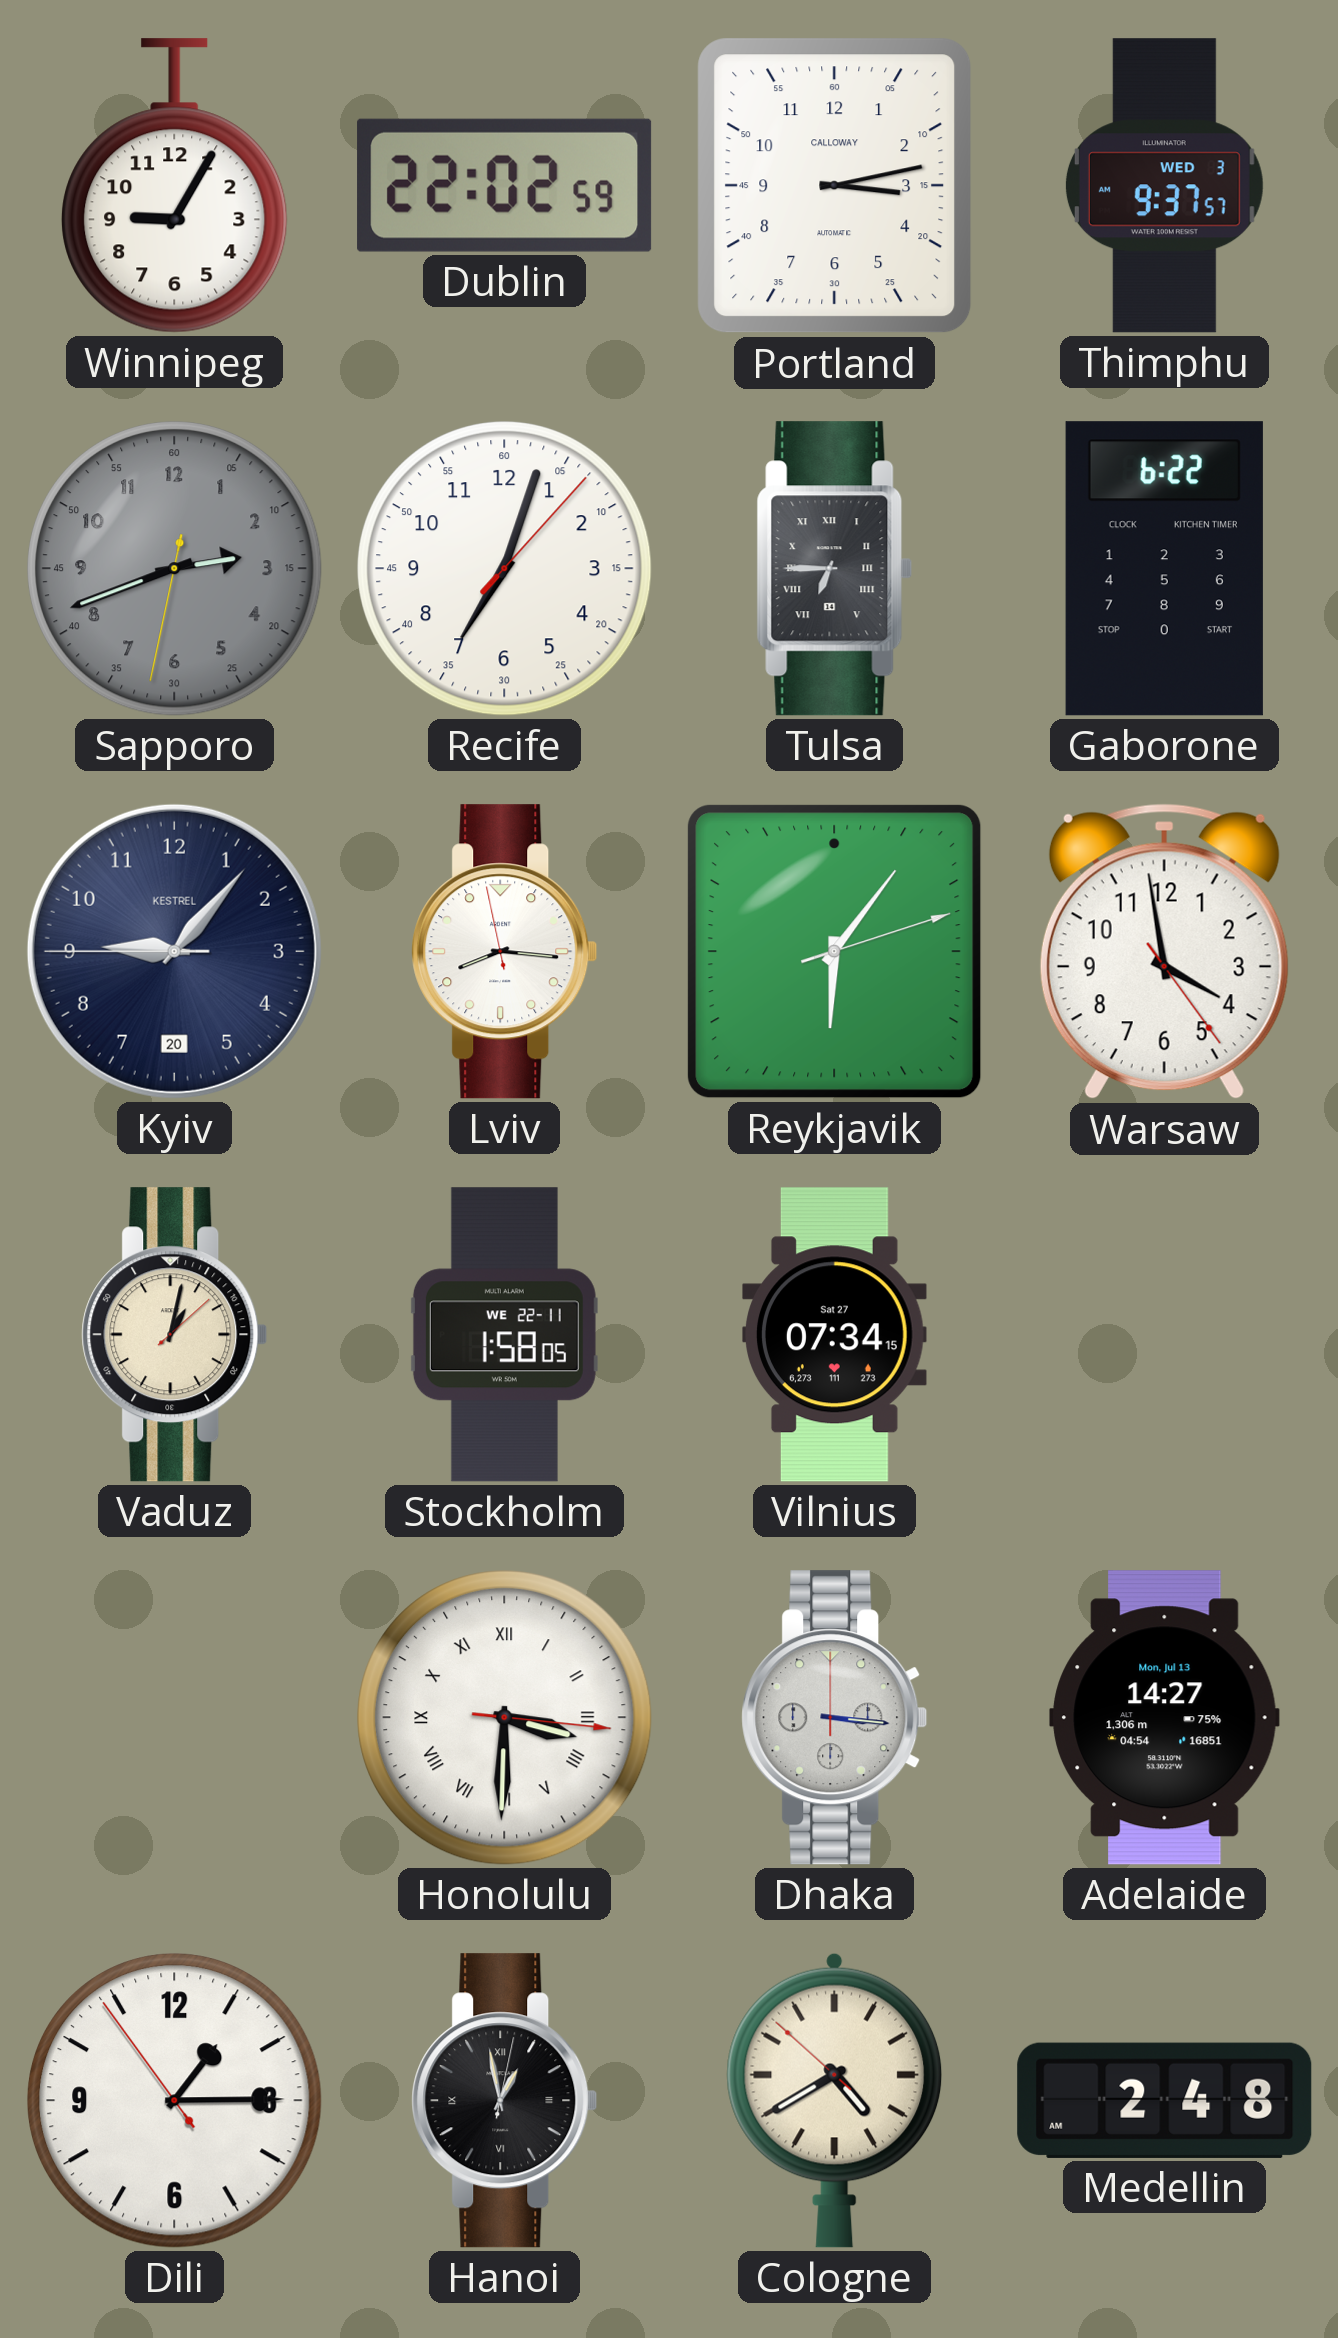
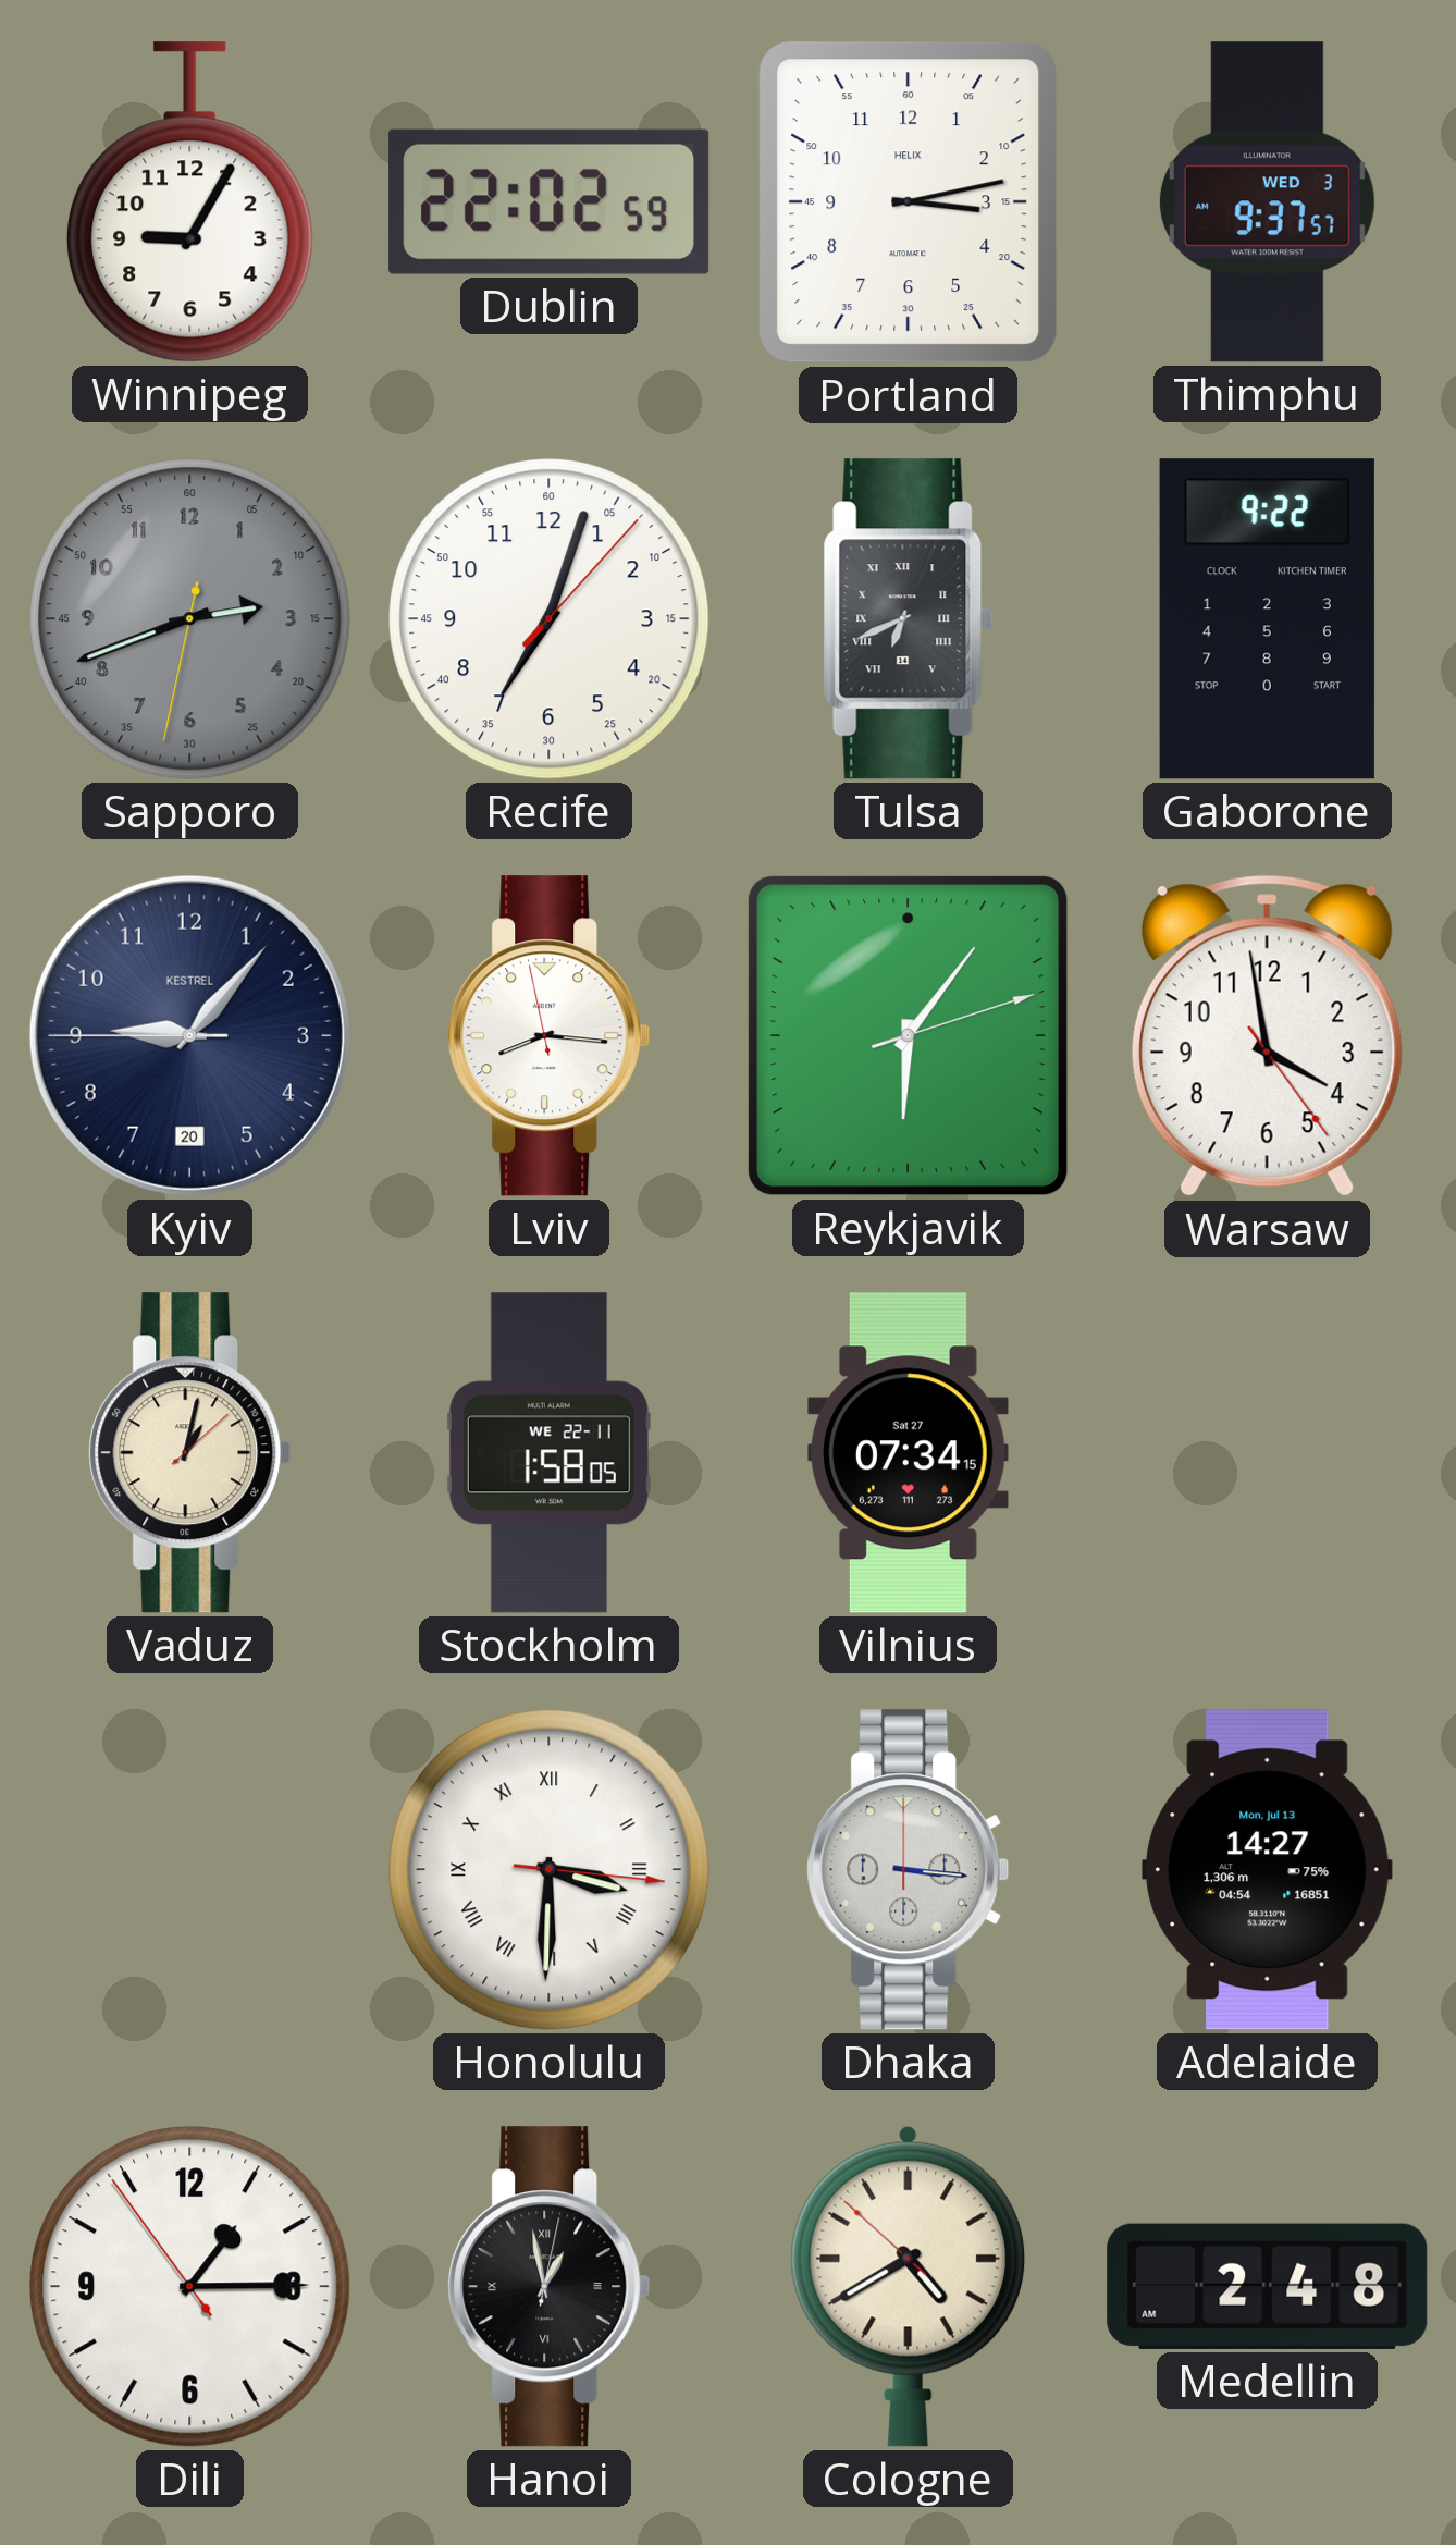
Portland brand: CALLOWAY -> HELIX
Tulsa: 6:45 -> 6:41
Gaborone: 6:22 -> 9:22
